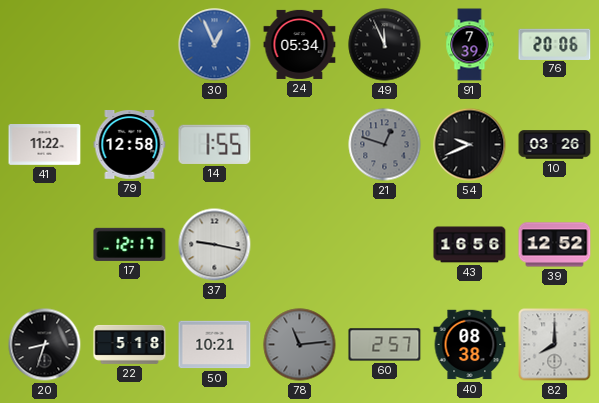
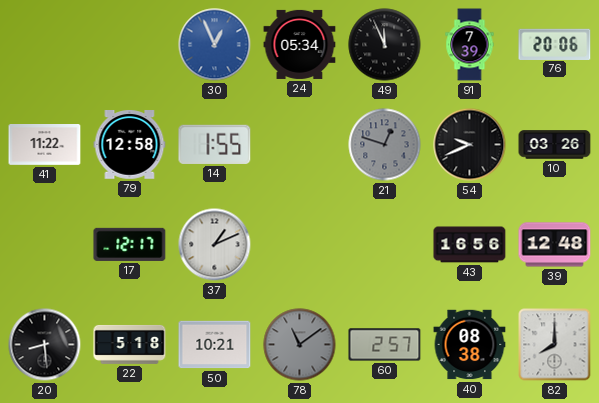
37: 9:17 -> 1:11
39: 12:52 -> 12:48
20: 8:33 -> 8:29
78: 11:14 -> 11:09
